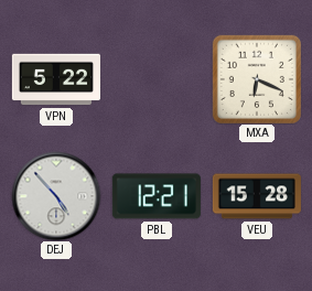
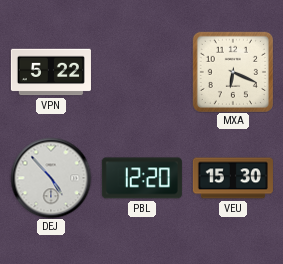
PBL: 12:21 -> 12:20
VEU: 15:28 -> 15:30
